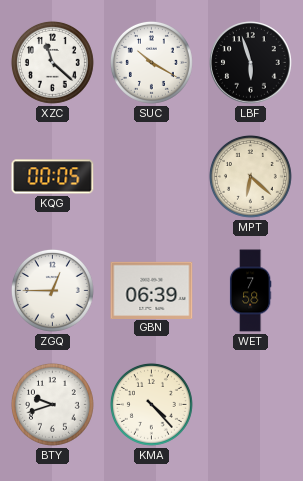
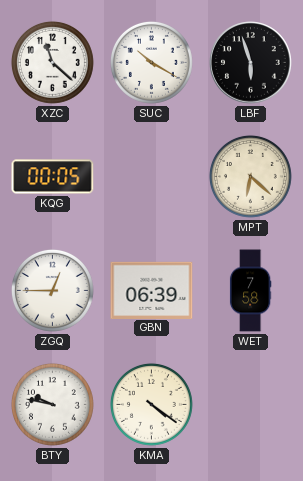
BTY: 9:42 -> 9:47
KMA: 4:23 -> 4:21
